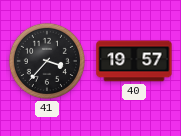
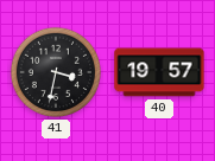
41: 3:37 -> 3:32
